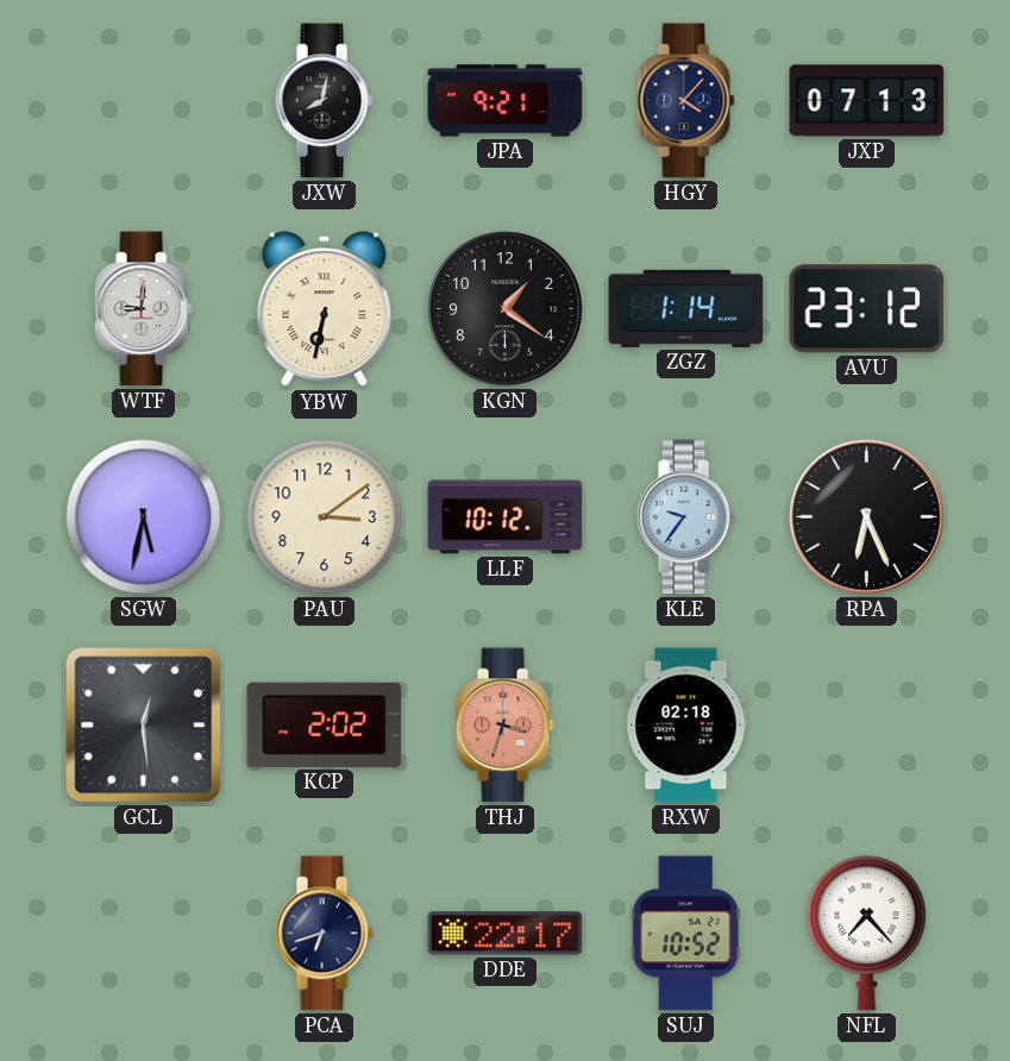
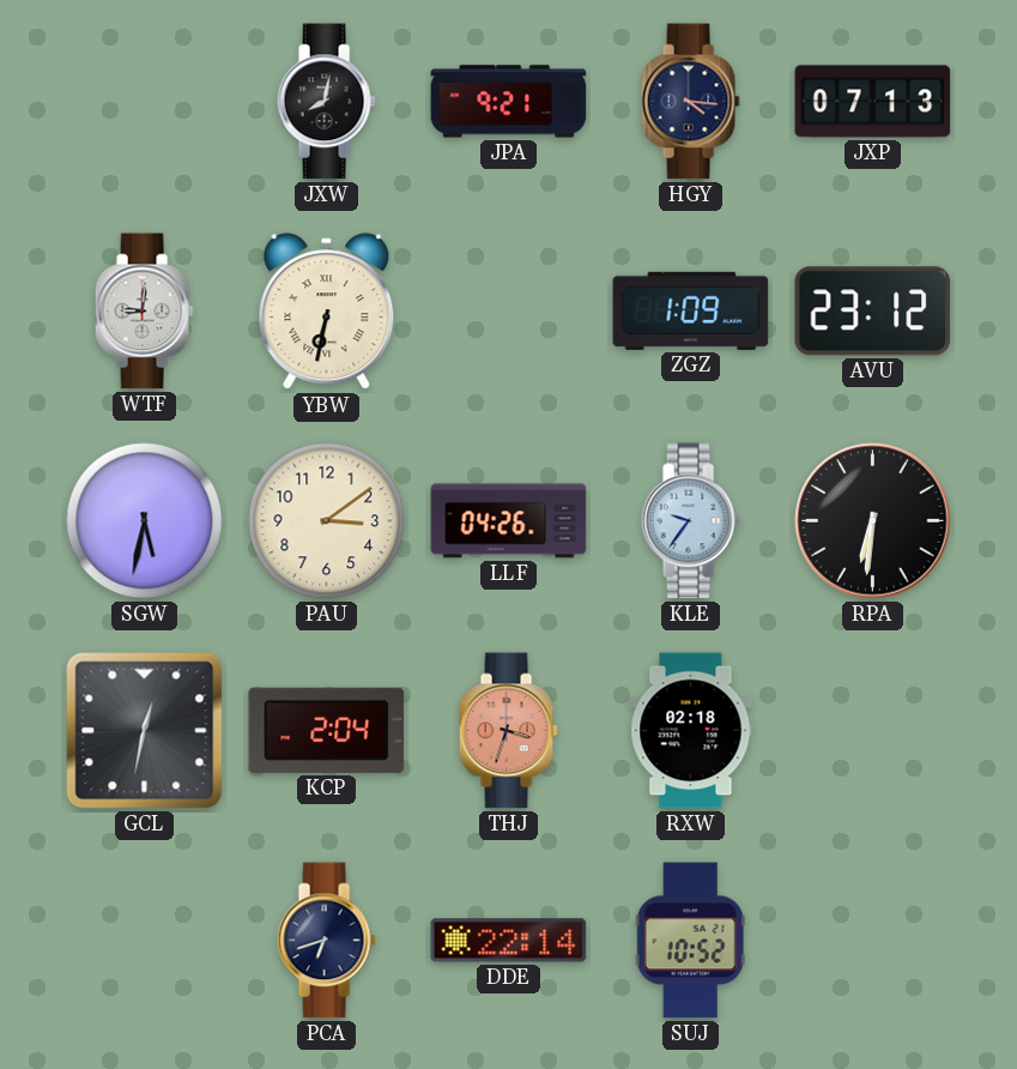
HGY: 4:07 -> 4:16
KGN: 1:21 -> none
ZGZ: 1:14 -> 1:09
LLF: 10:12 -> 04:26
RPA: 6:26 -> 6:31
GCL: 12:29 -> 12:32
KCP: 2:02 -> 2:04
DDE: 22:17 -> 22:14
NFL: 7:23 -> none
